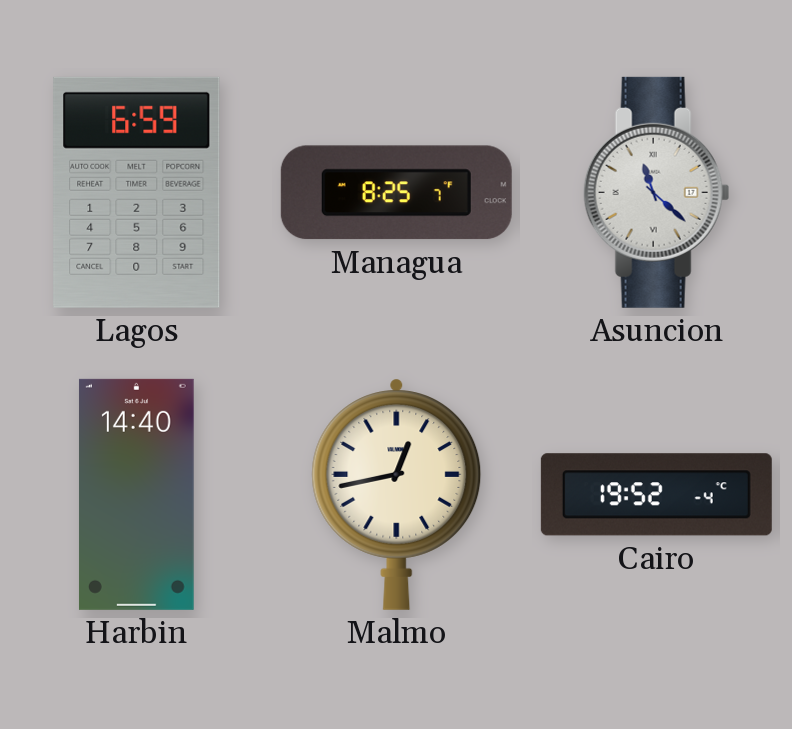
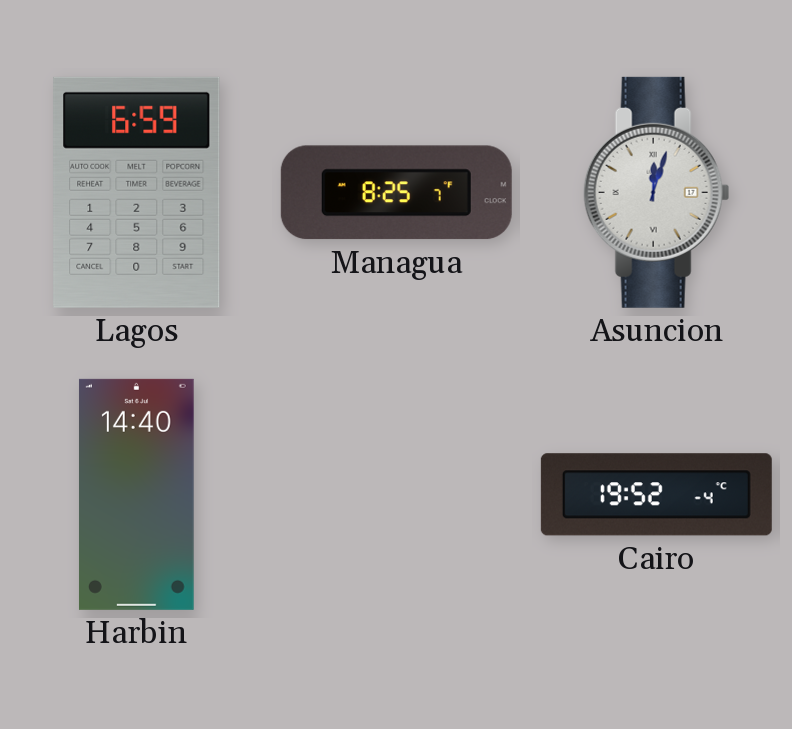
Asuncion: 11:22 -> 12:03
Malmo: 12:43 -> none
